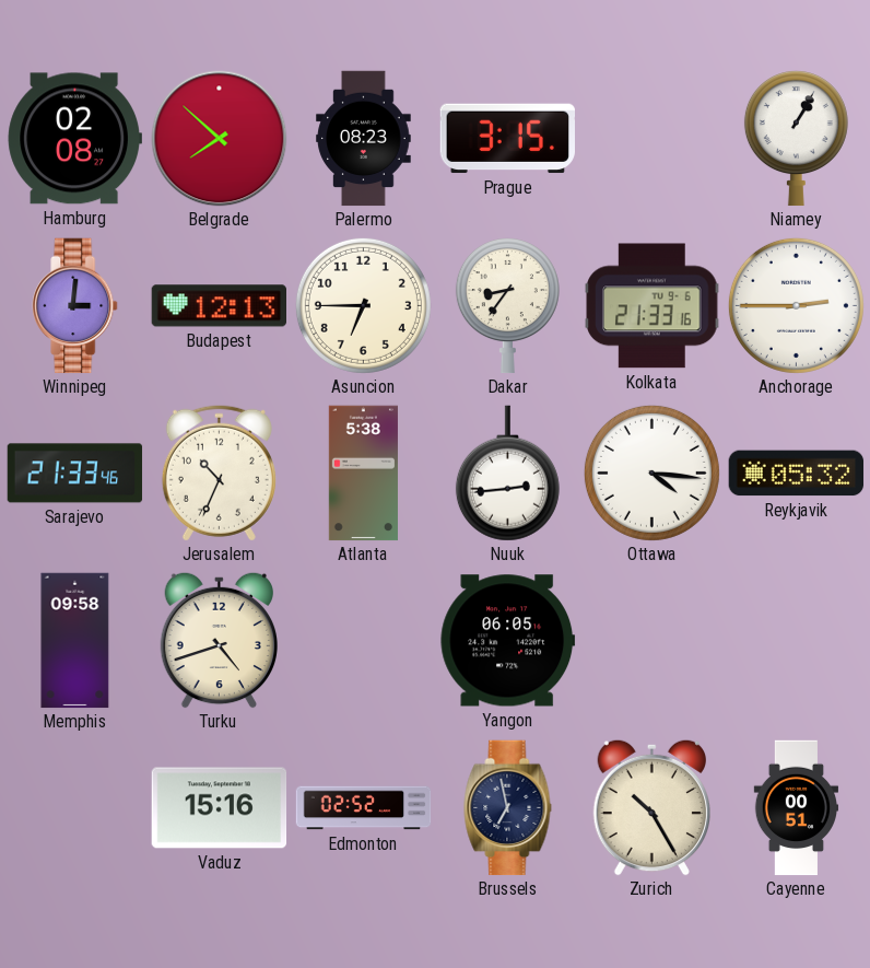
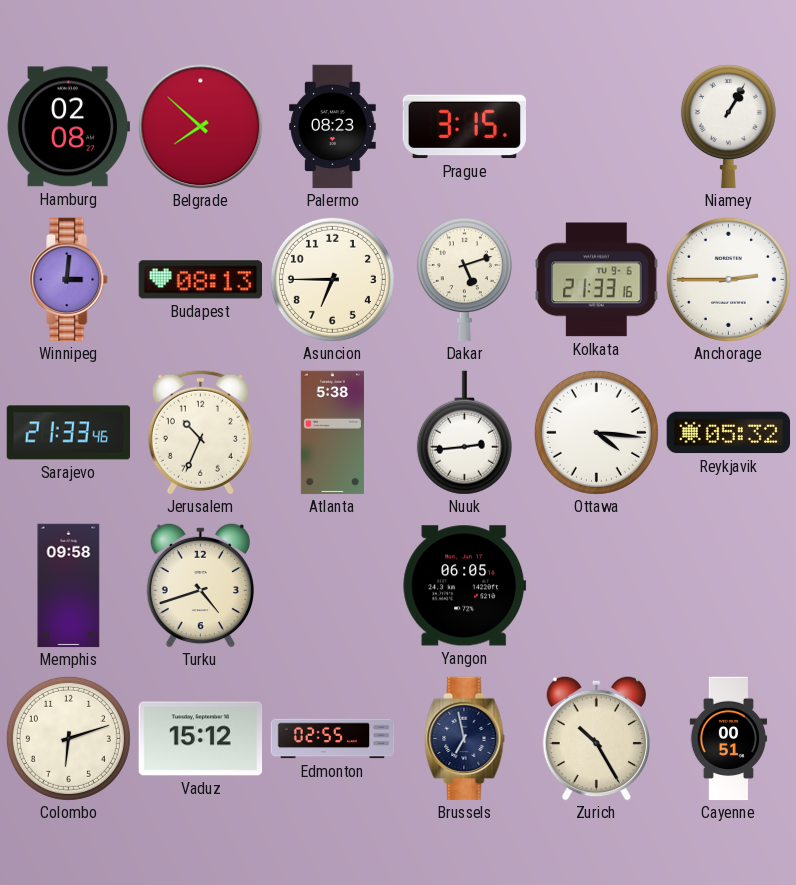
Budapest: 12:13 -> 08:13
Dakar: 8:36 -> 5:12
Colombo: none -> 6:12
Vaduz: 15:16 -> 15:12
Edmonton: 02:52 -> 02:55
